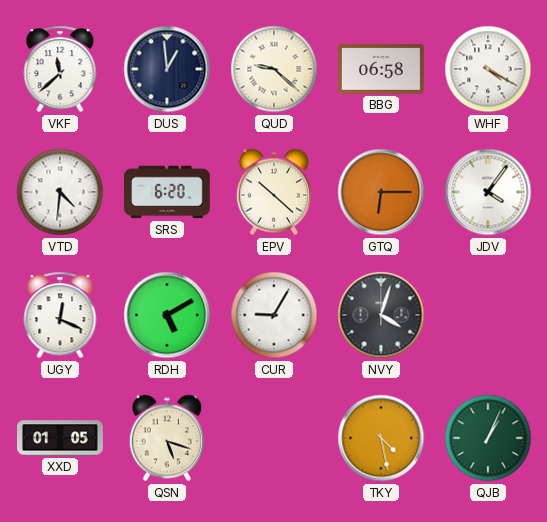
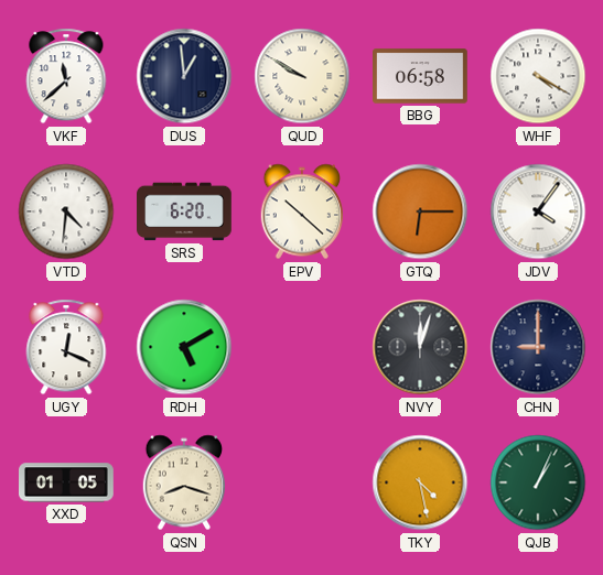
QUD: 9:22 -> 9:50
CUR: 9:05 -> none
NVY: 4:03 -> 12:03
CHN: none -> 9:00
QSN: 5:18 -> 8:18
